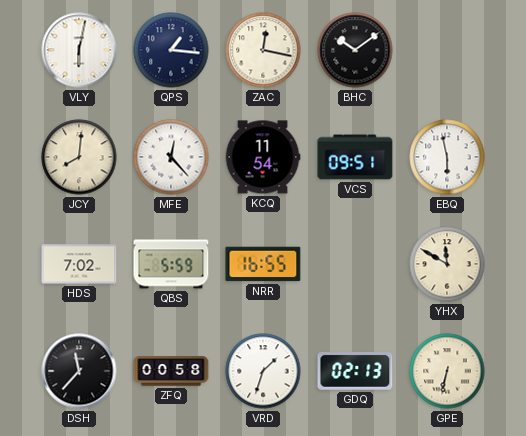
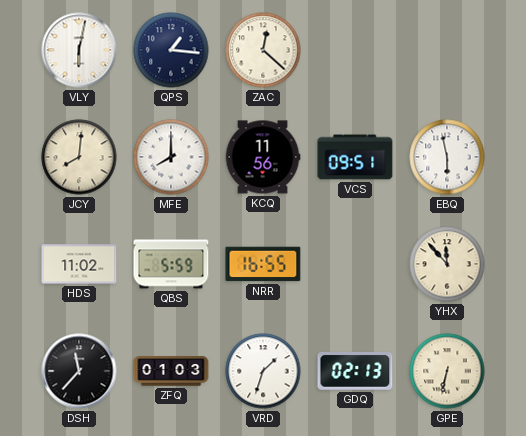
ZAC: 12:17 -> 12:22
BHC: 10:09 -> none
MFE: 12:23 -> 8:00
KCQ: 11:54 -> 11:56
HDS: 7:02 -> 11:02
YHX: 11:50 -> 11:53
ZFQ: 00:58 -> 01:03
